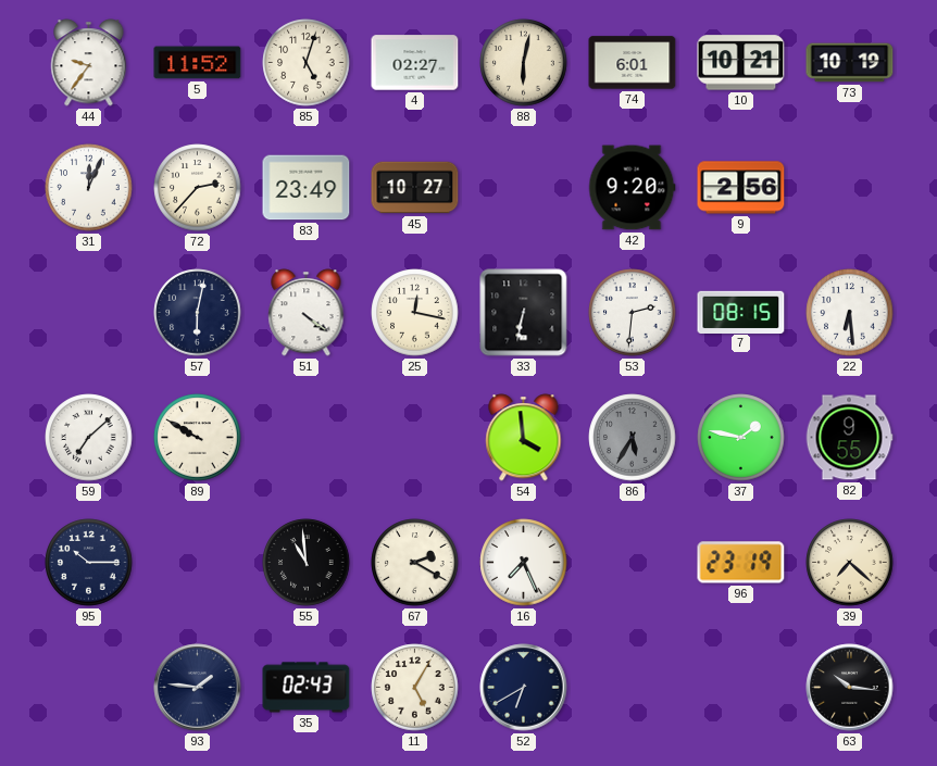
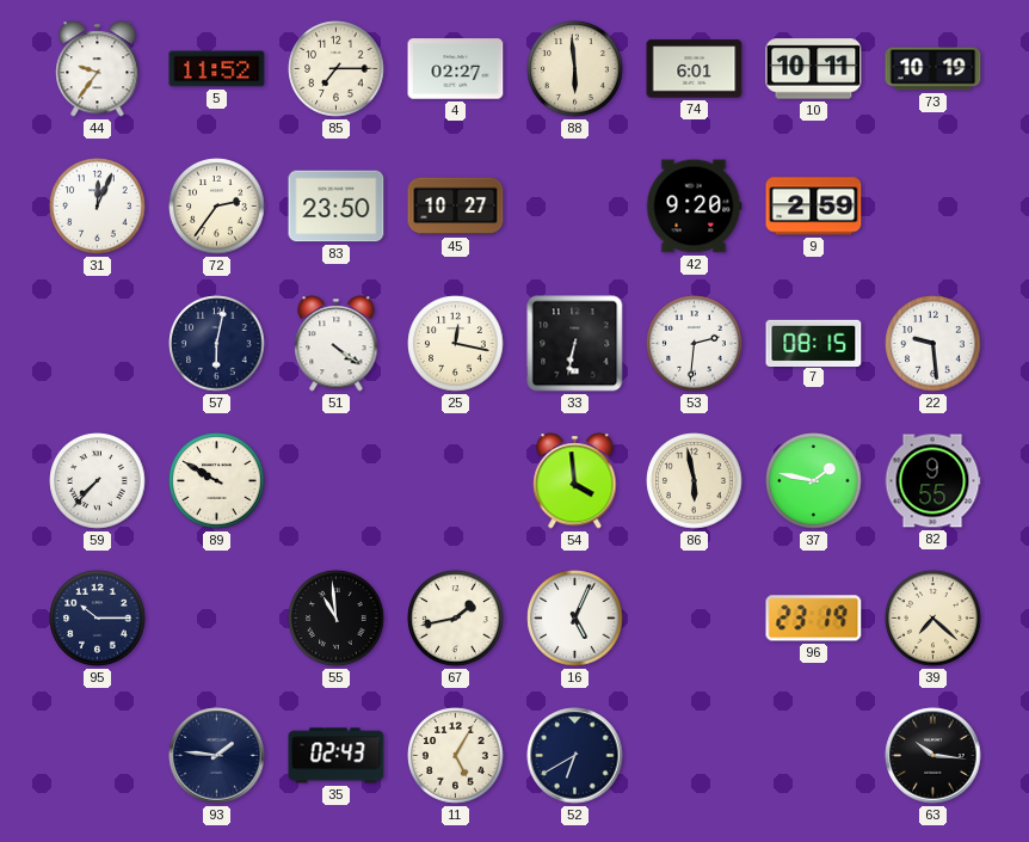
85: 5:03 -> 7:15
88: 6:02 -> 5:59
10: 10:21 -> 10:11
72: 2:37 -> 2:36
83: 23:49 -> 23:50
9: 2:56 -> 2:59
22: 6:29 -> 9:29
59: 7:08 -> 7:37
86: 5:35 -> 5:58
86 dial: grey -> cream
67: 2:20 -> 1:43
16: 7:26 -> 5:04
